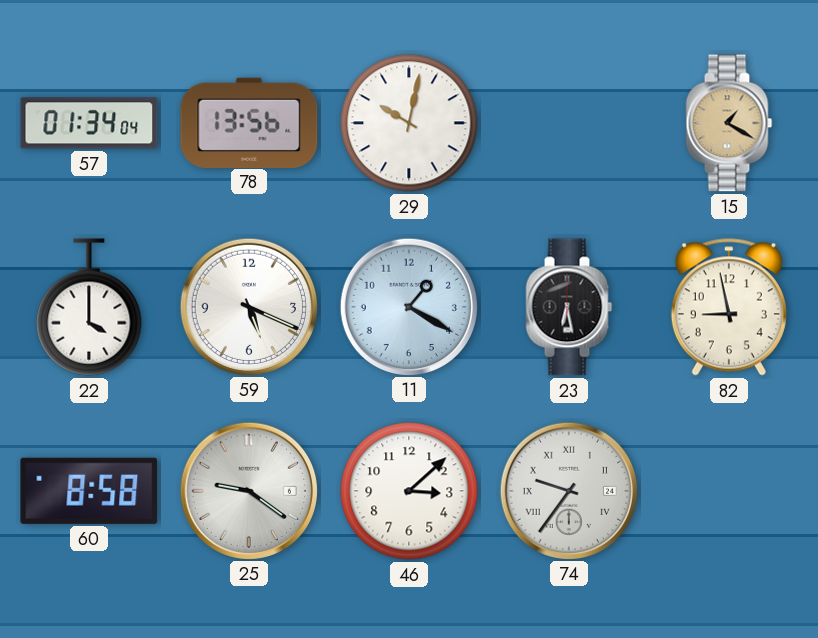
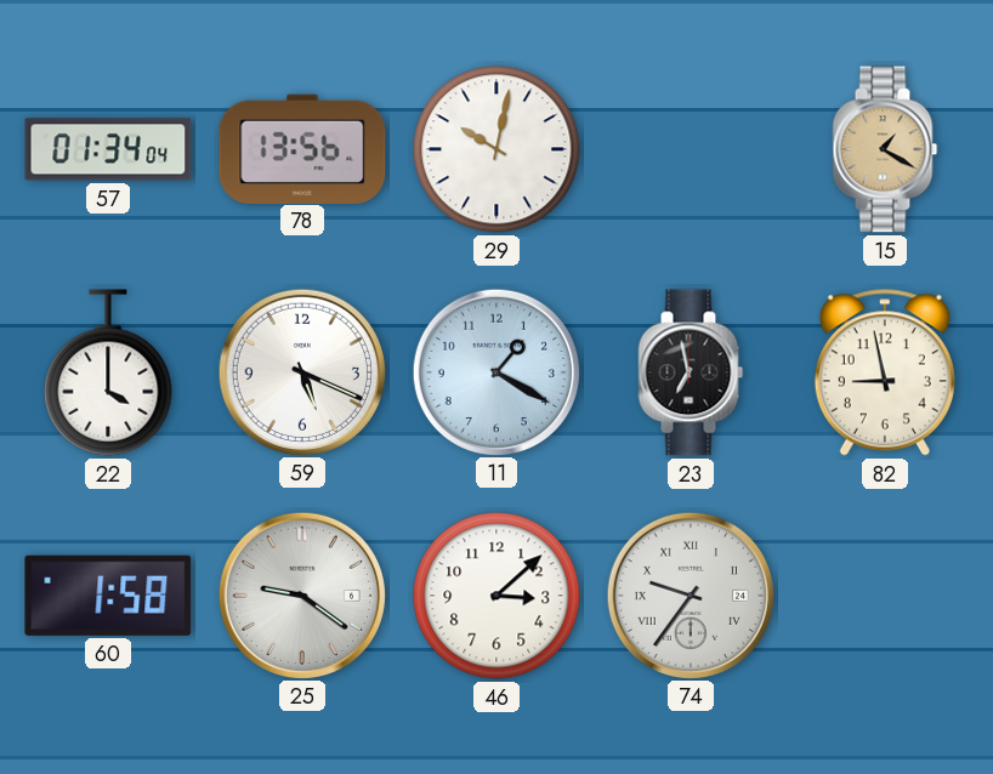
23: 6:28 -> 6:58
60: 8:58 -> 1:58
